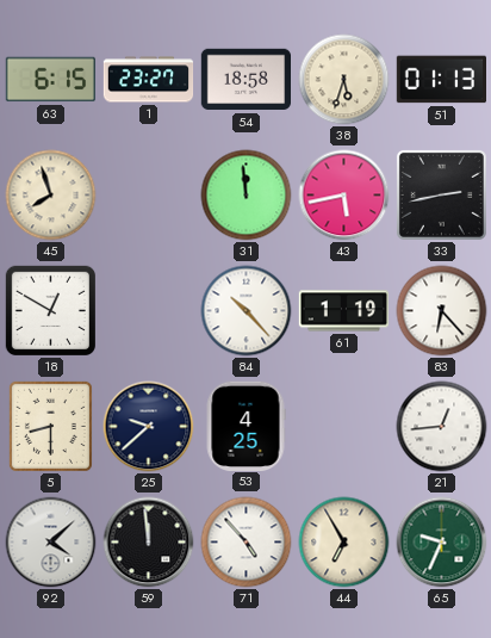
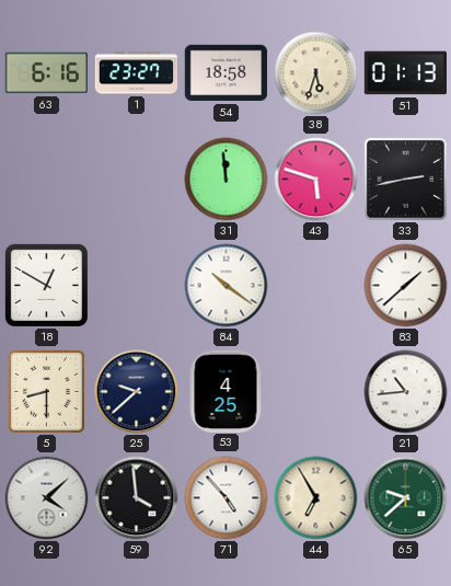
63: 6:15 -> 6:16
45: 7:57 -> none
43: 5:43 -> 5:48
84: 10:23 -> 10:21
61: 1:19 -> none
83: 6:23 -> 1:38
21: 12:44 -> 10:44
59: 11:59 -> 3:59
65: 9:34 -> 9:38
